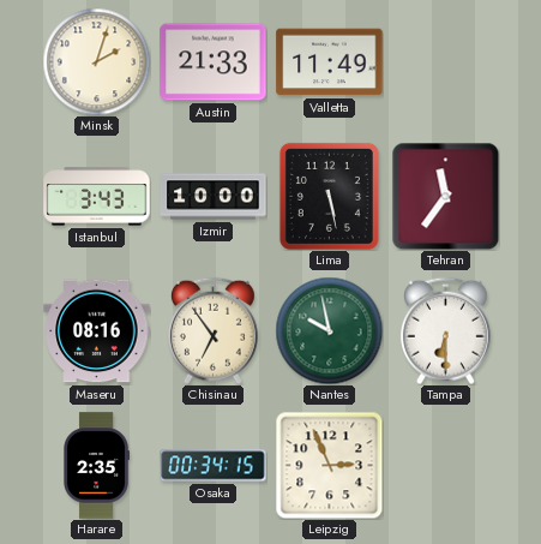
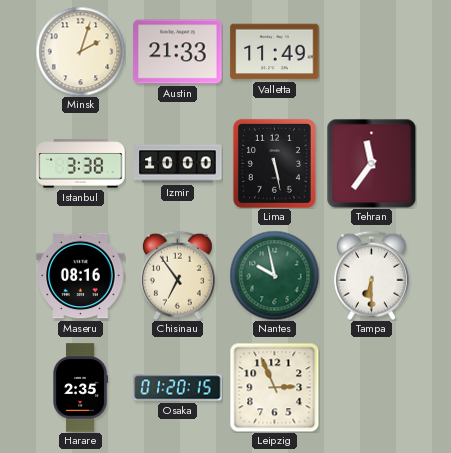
Istanbul: 3:43 -> 3:38
Osaka: 00:34 -> 01:20
